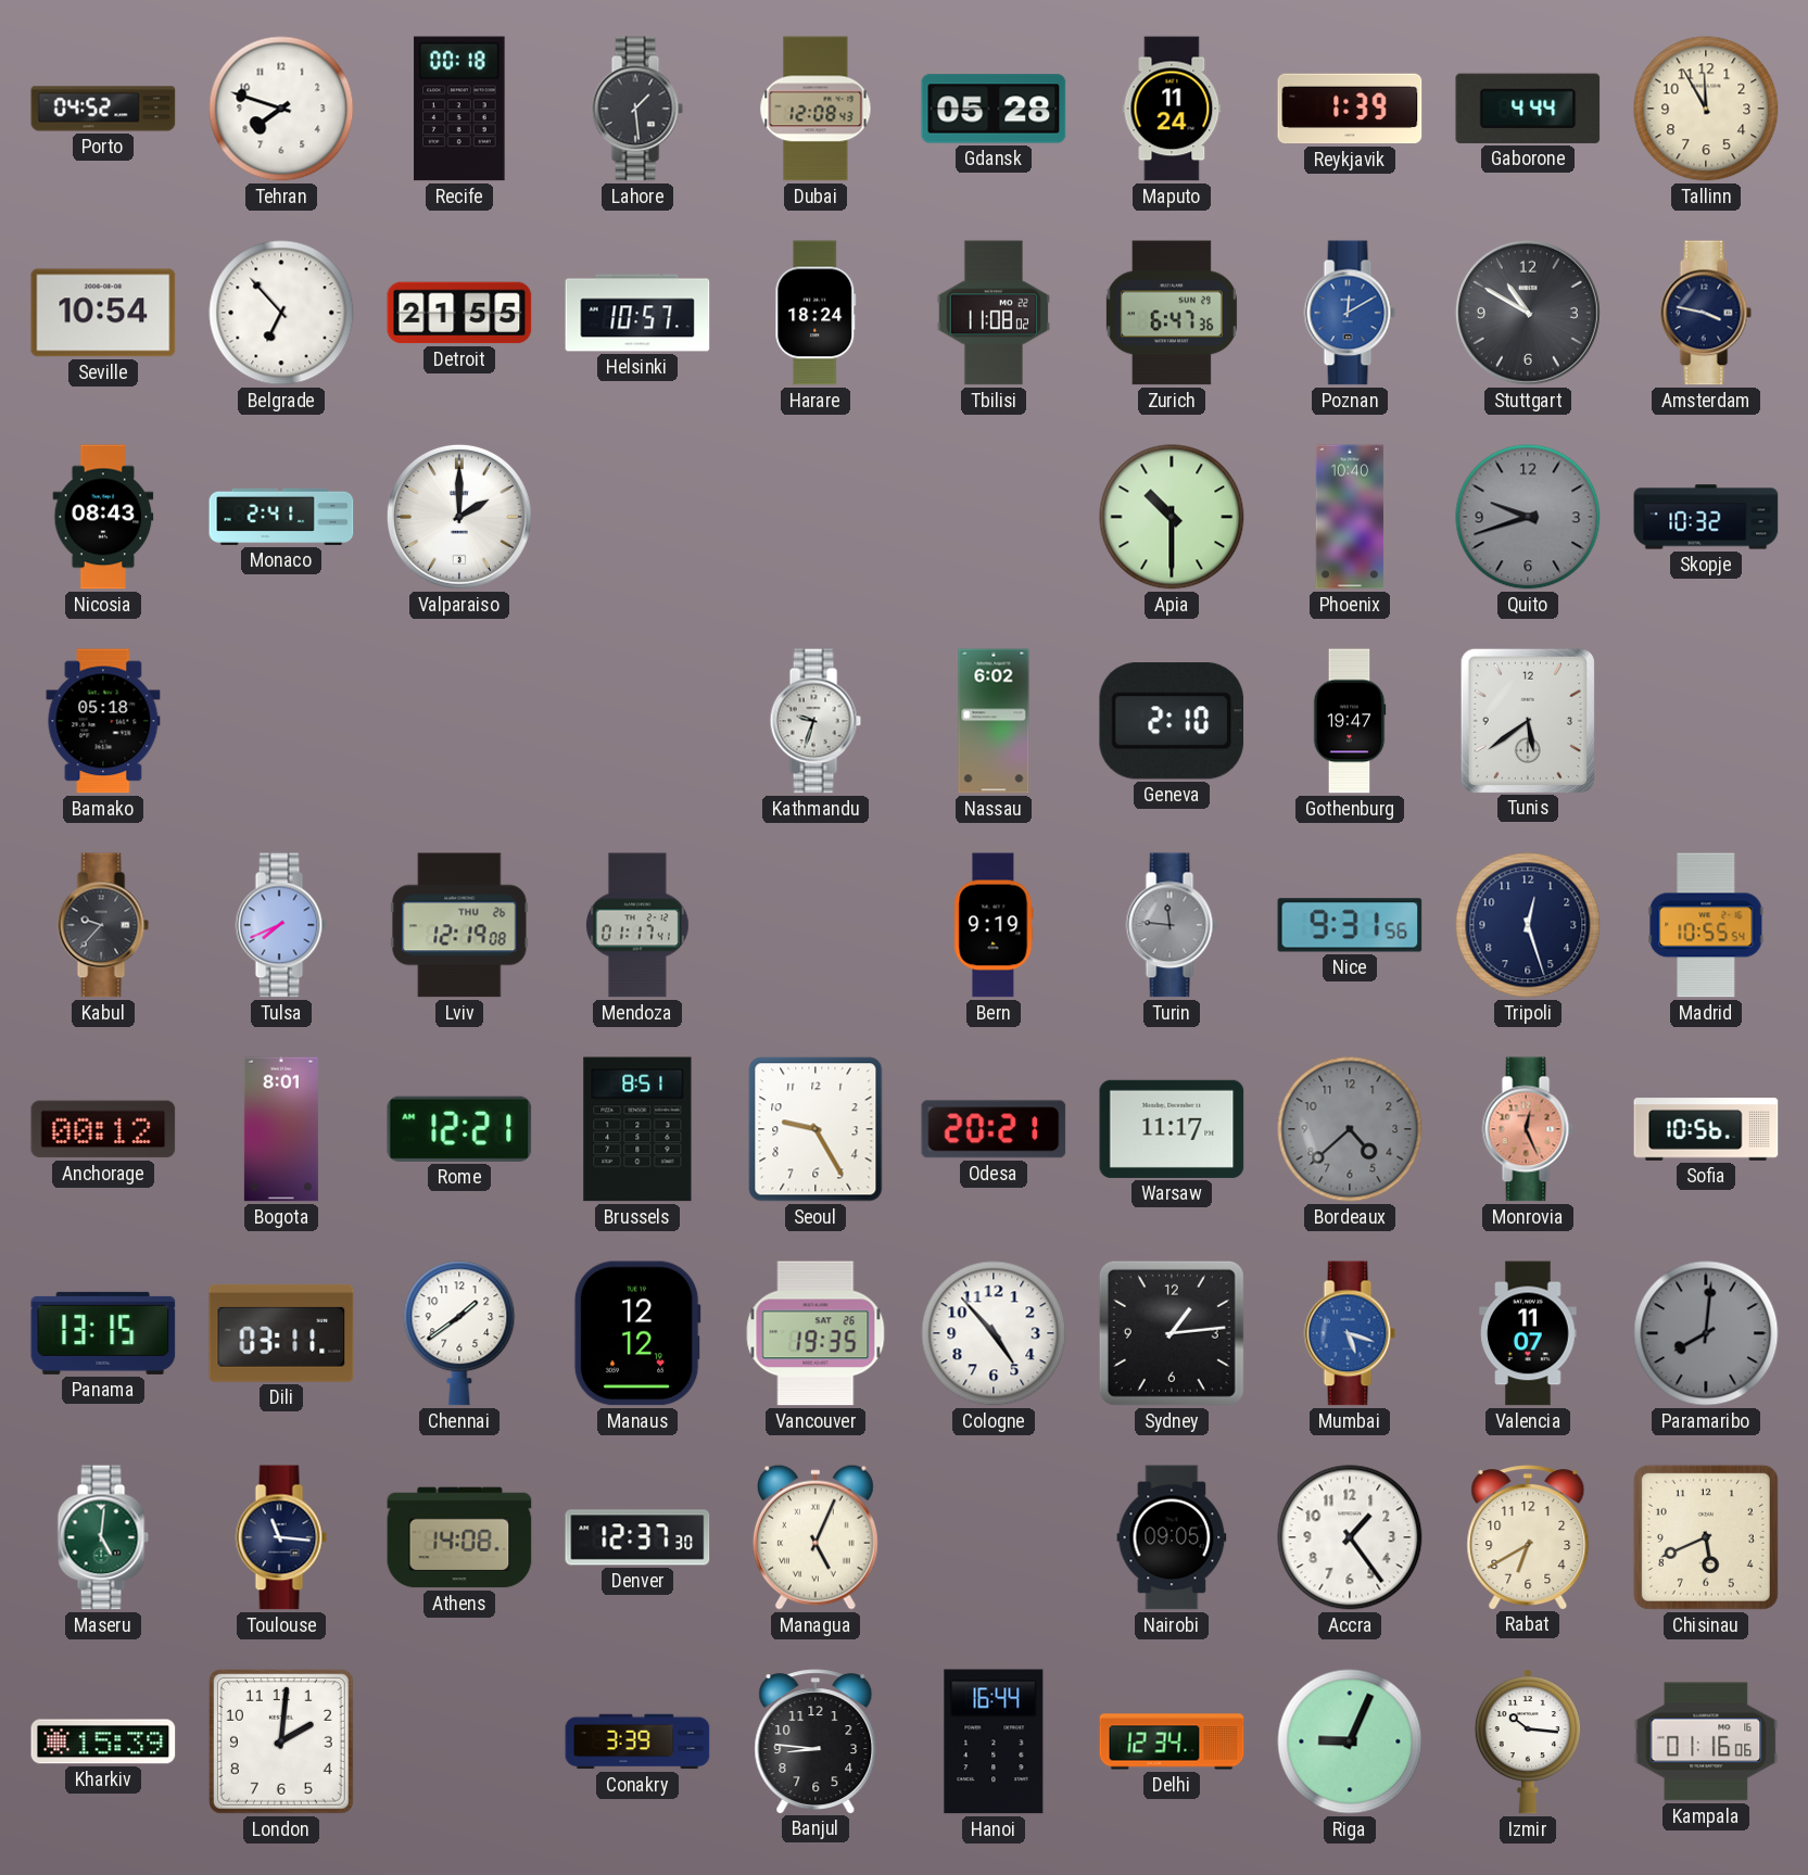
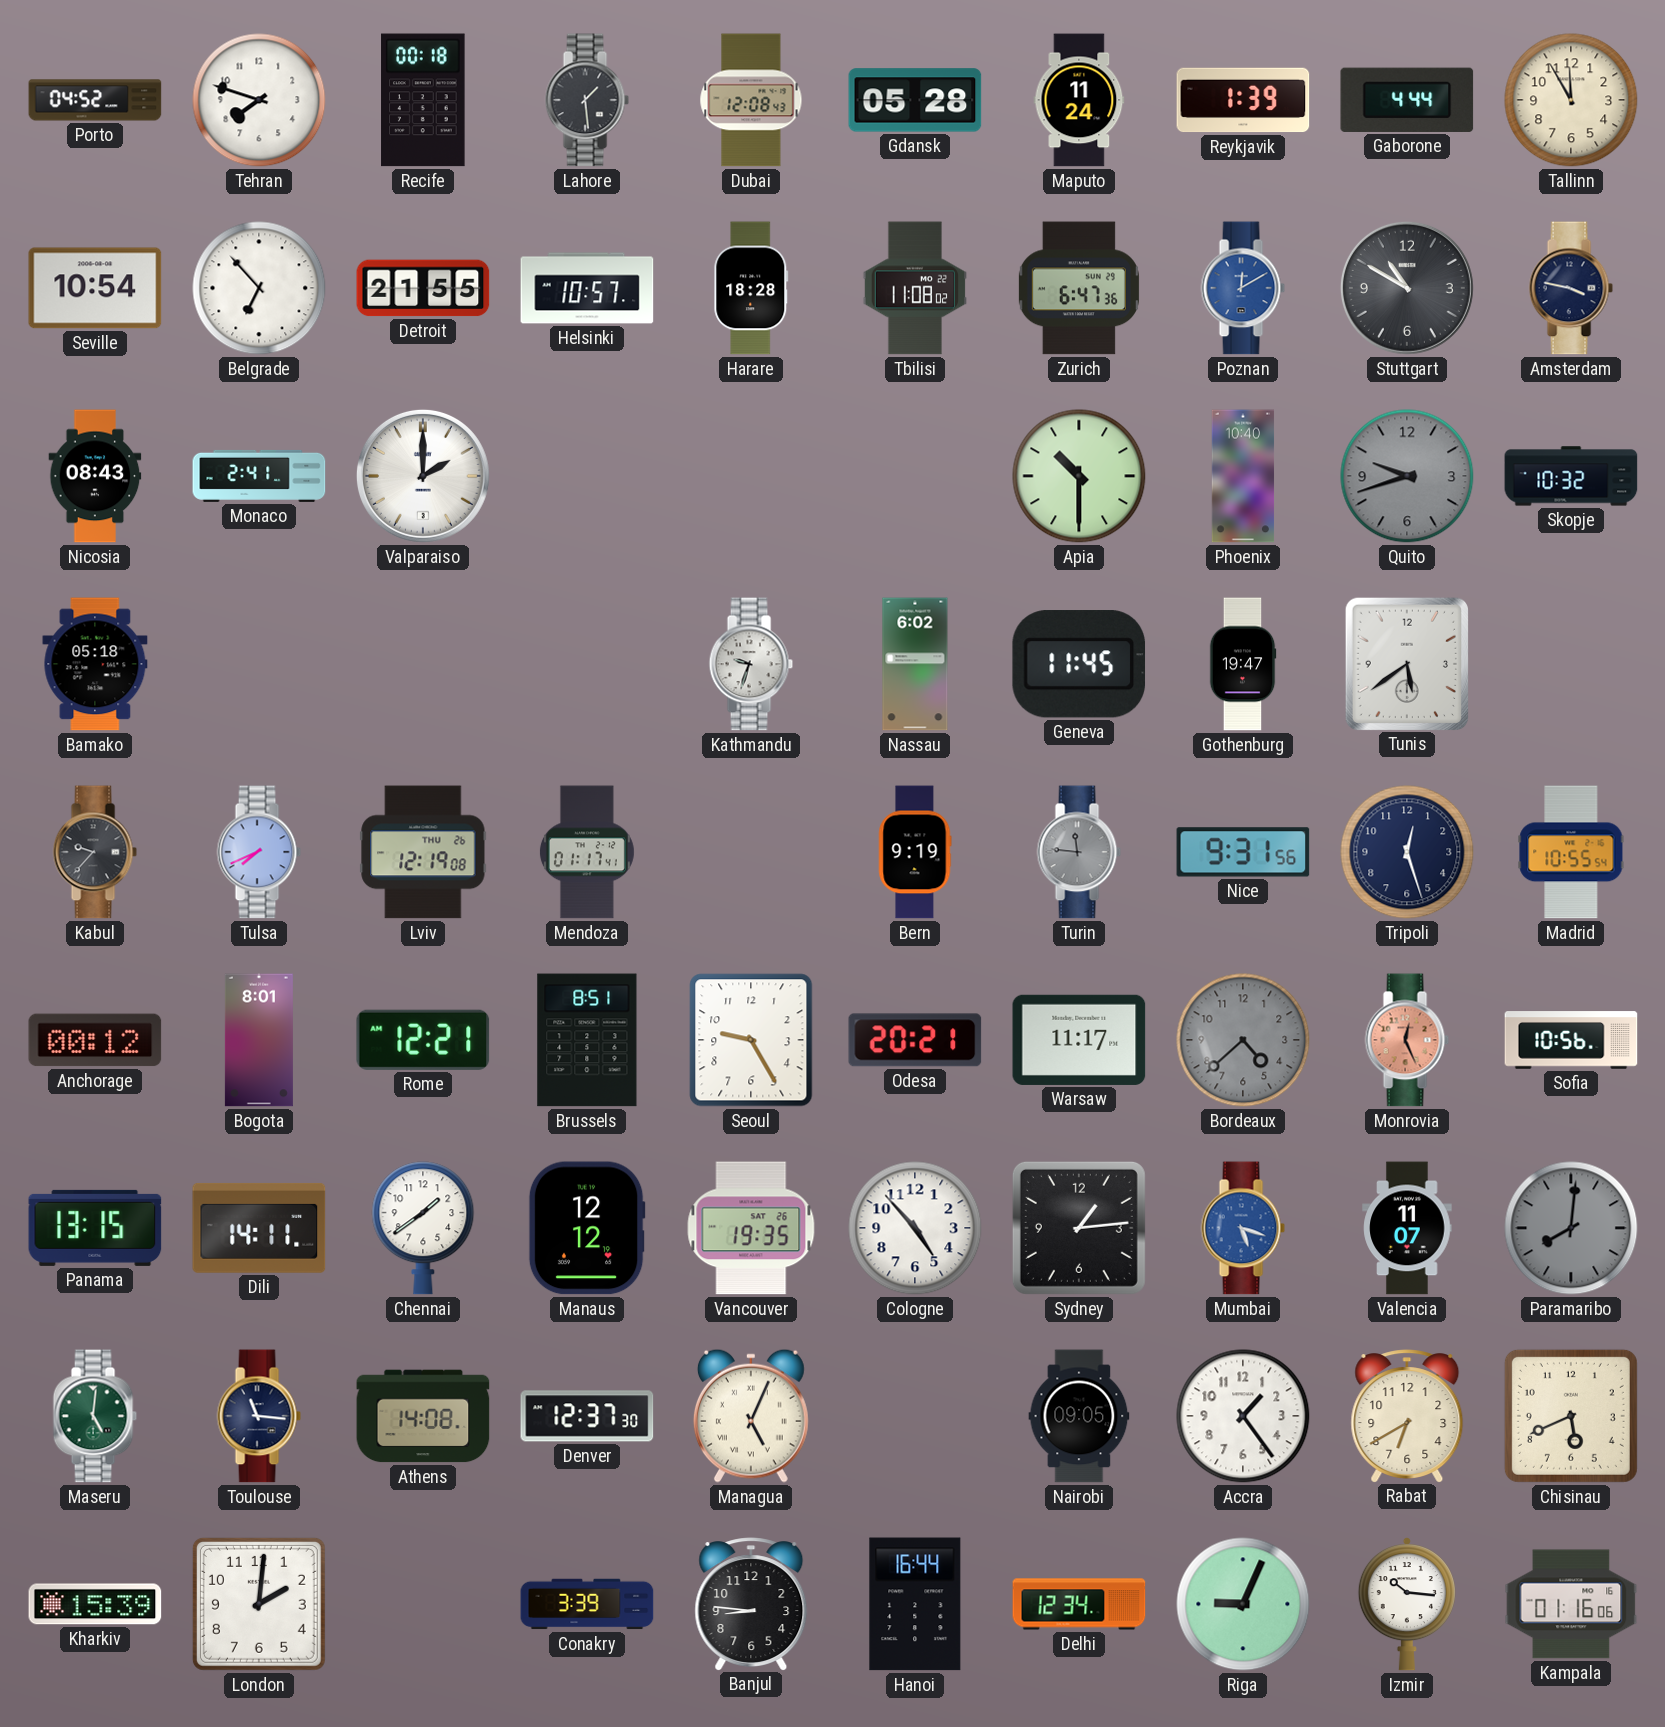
Harare: 18:24 -> 18:28
Geneva: 2:10 -> 11:45
Dili: 03:11 -> 14:11
